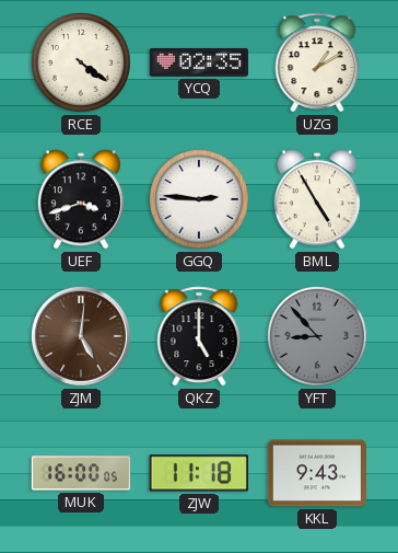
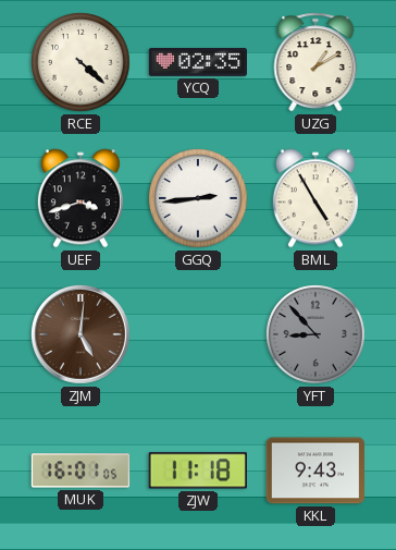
RCE: 4:21 -> 4:22
GGQ: 2:46 -> 2:44
QKZ: 5:00 -> none
MUK: 16:00 -> 16:01
